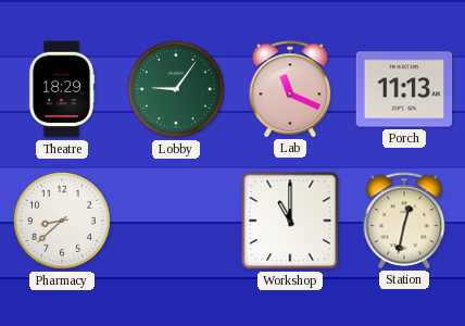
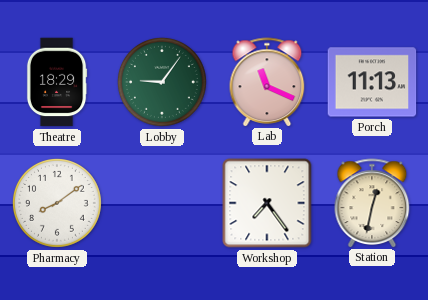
Pharmacy: 8:38 -> 8:09
Workshop: 11:00 -> 7:24
